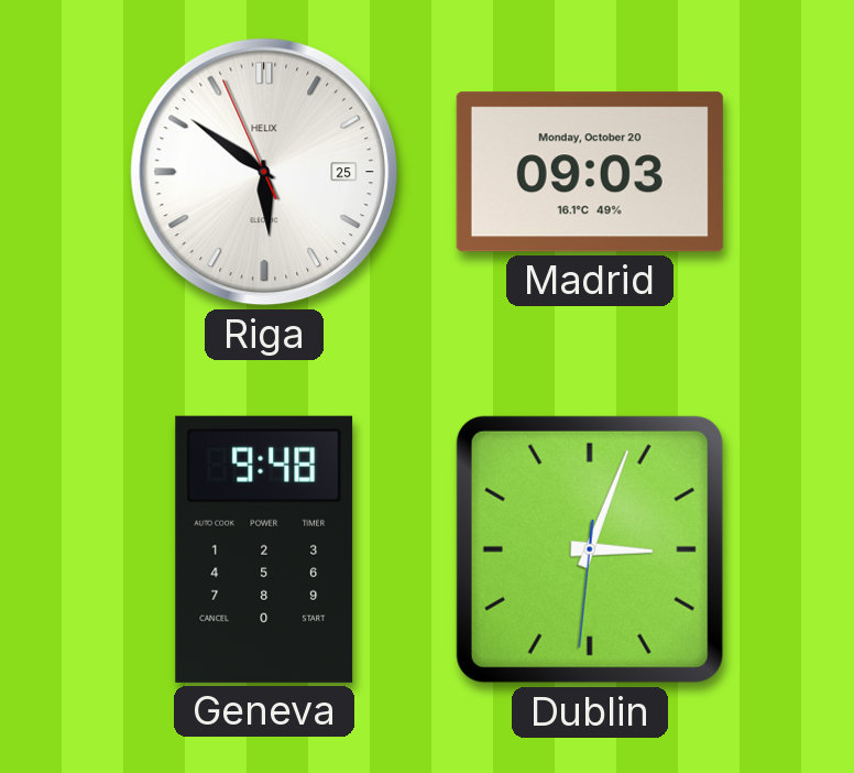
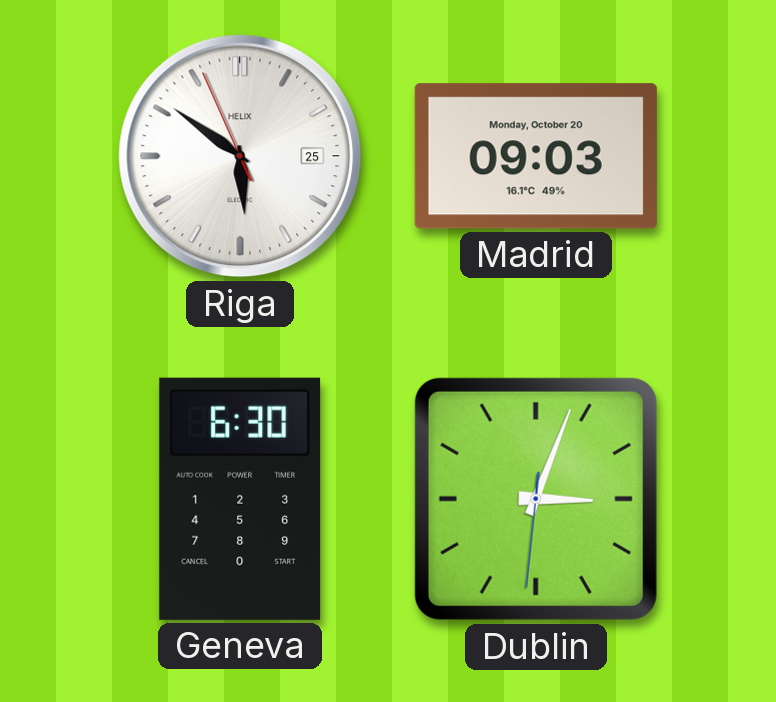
Geneva: 9:48 -> 6:30
